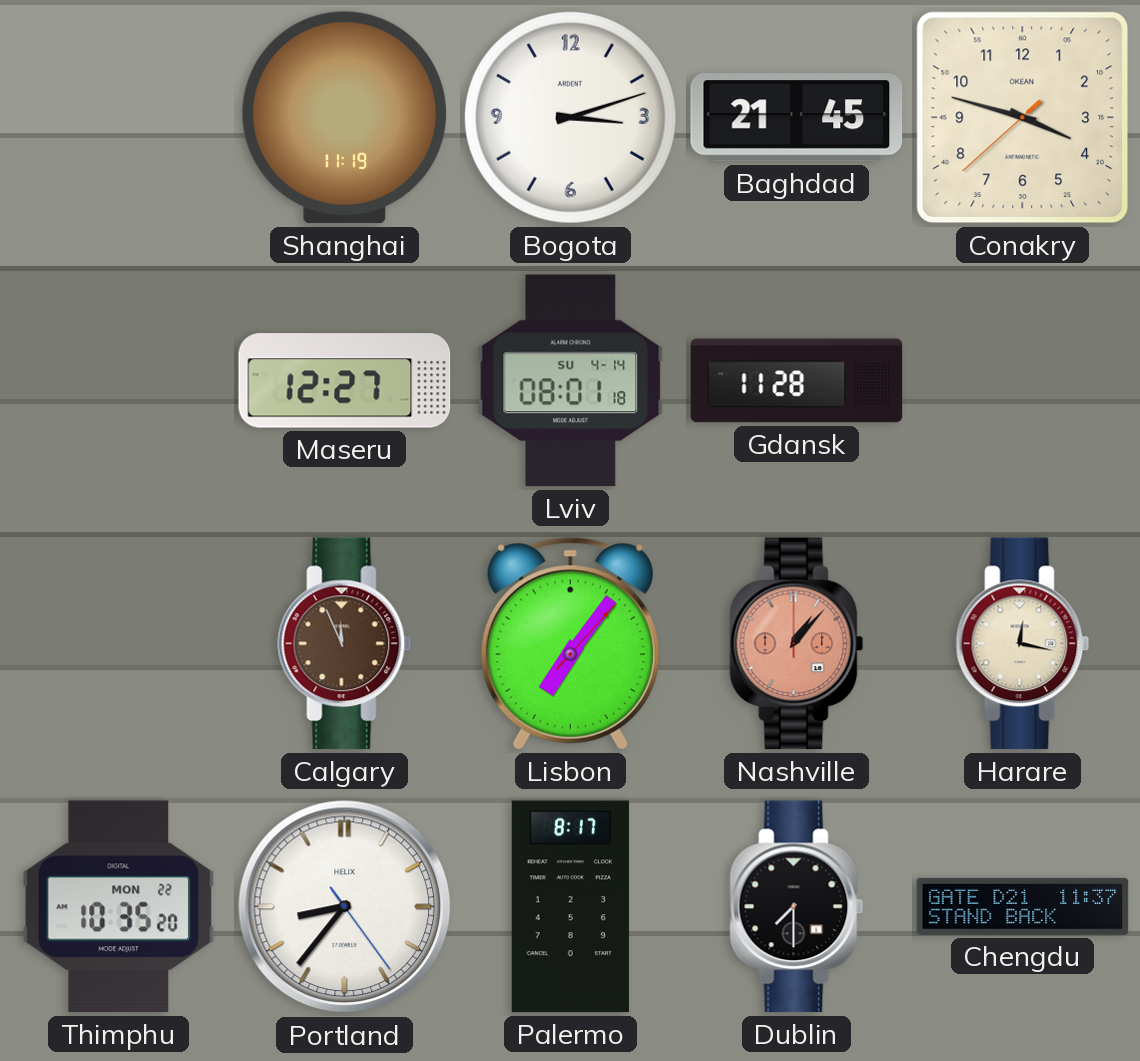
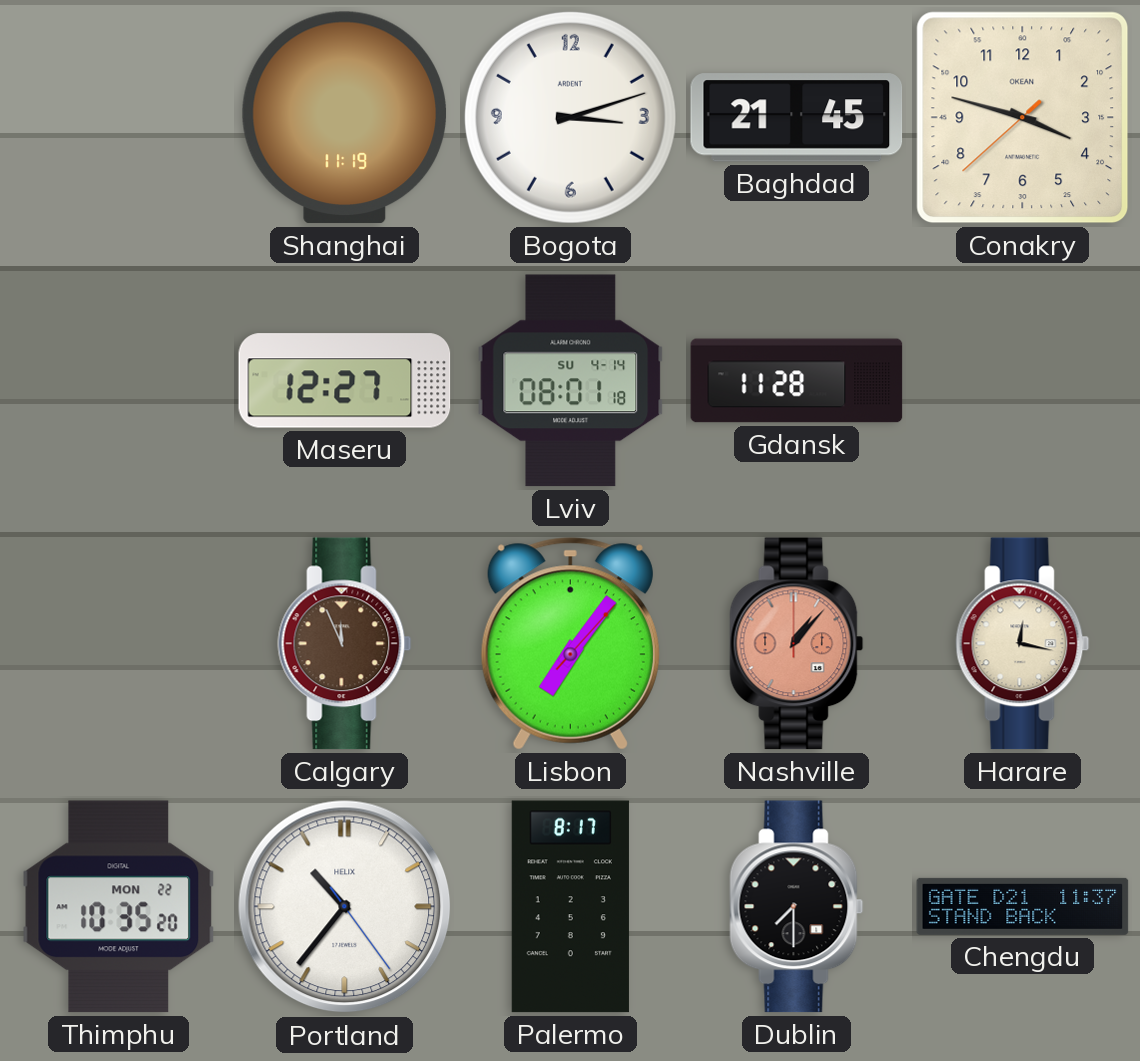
Portland: 8:36 -> 10:36
